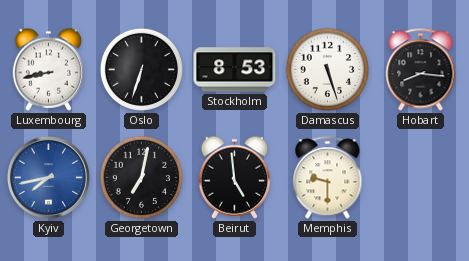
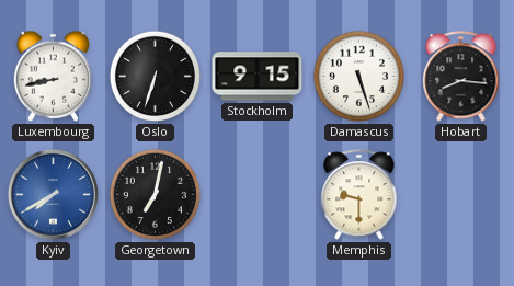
Stockholm: 8:53 -> 9:15
Kyiv: 7:43 -> 7:40
Beirut: 4:59 -> none
